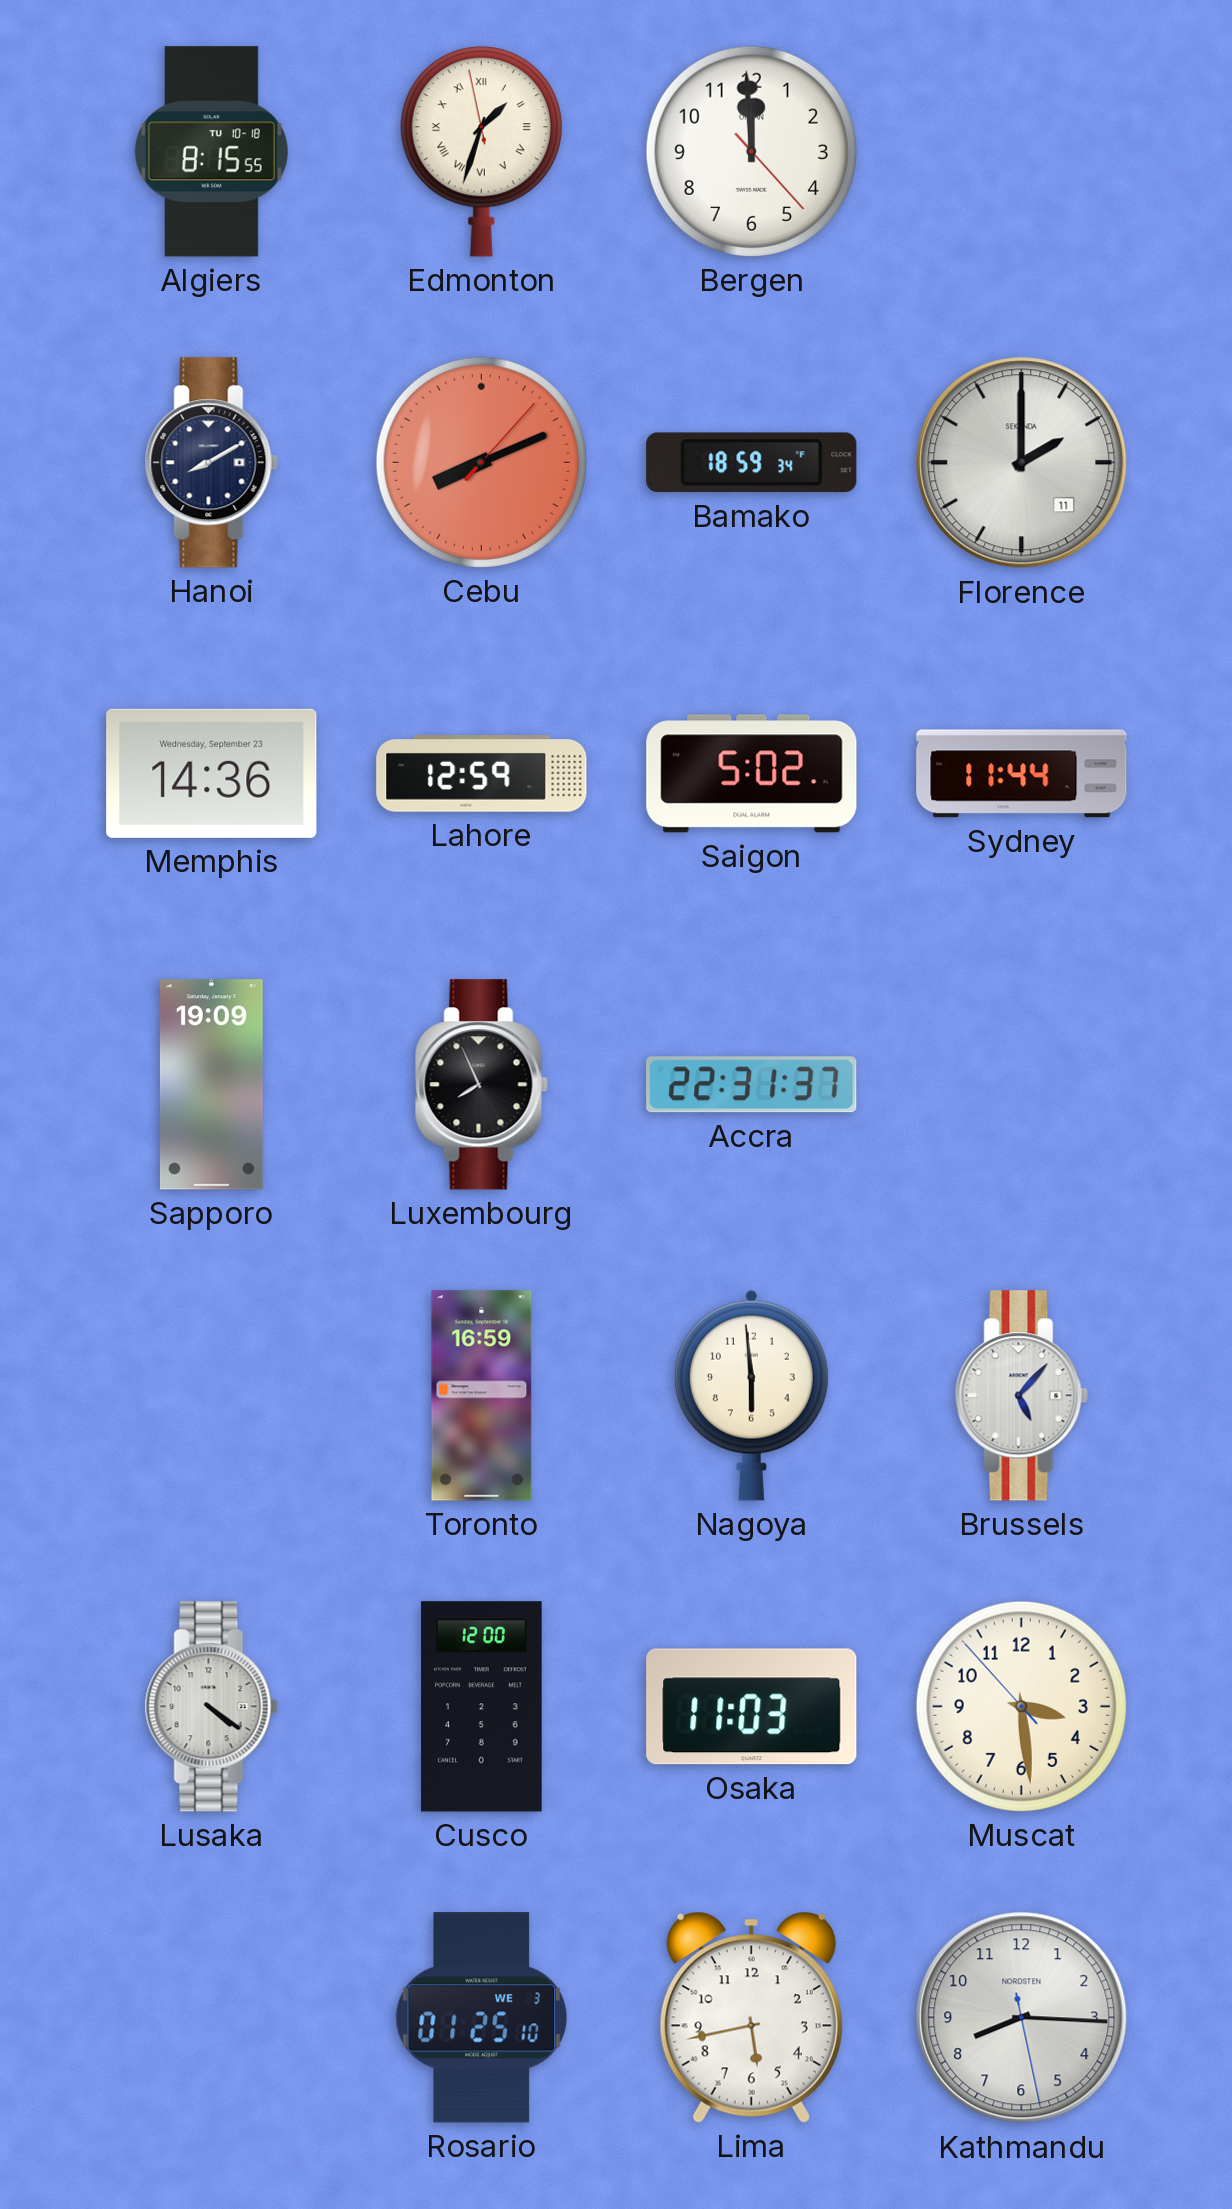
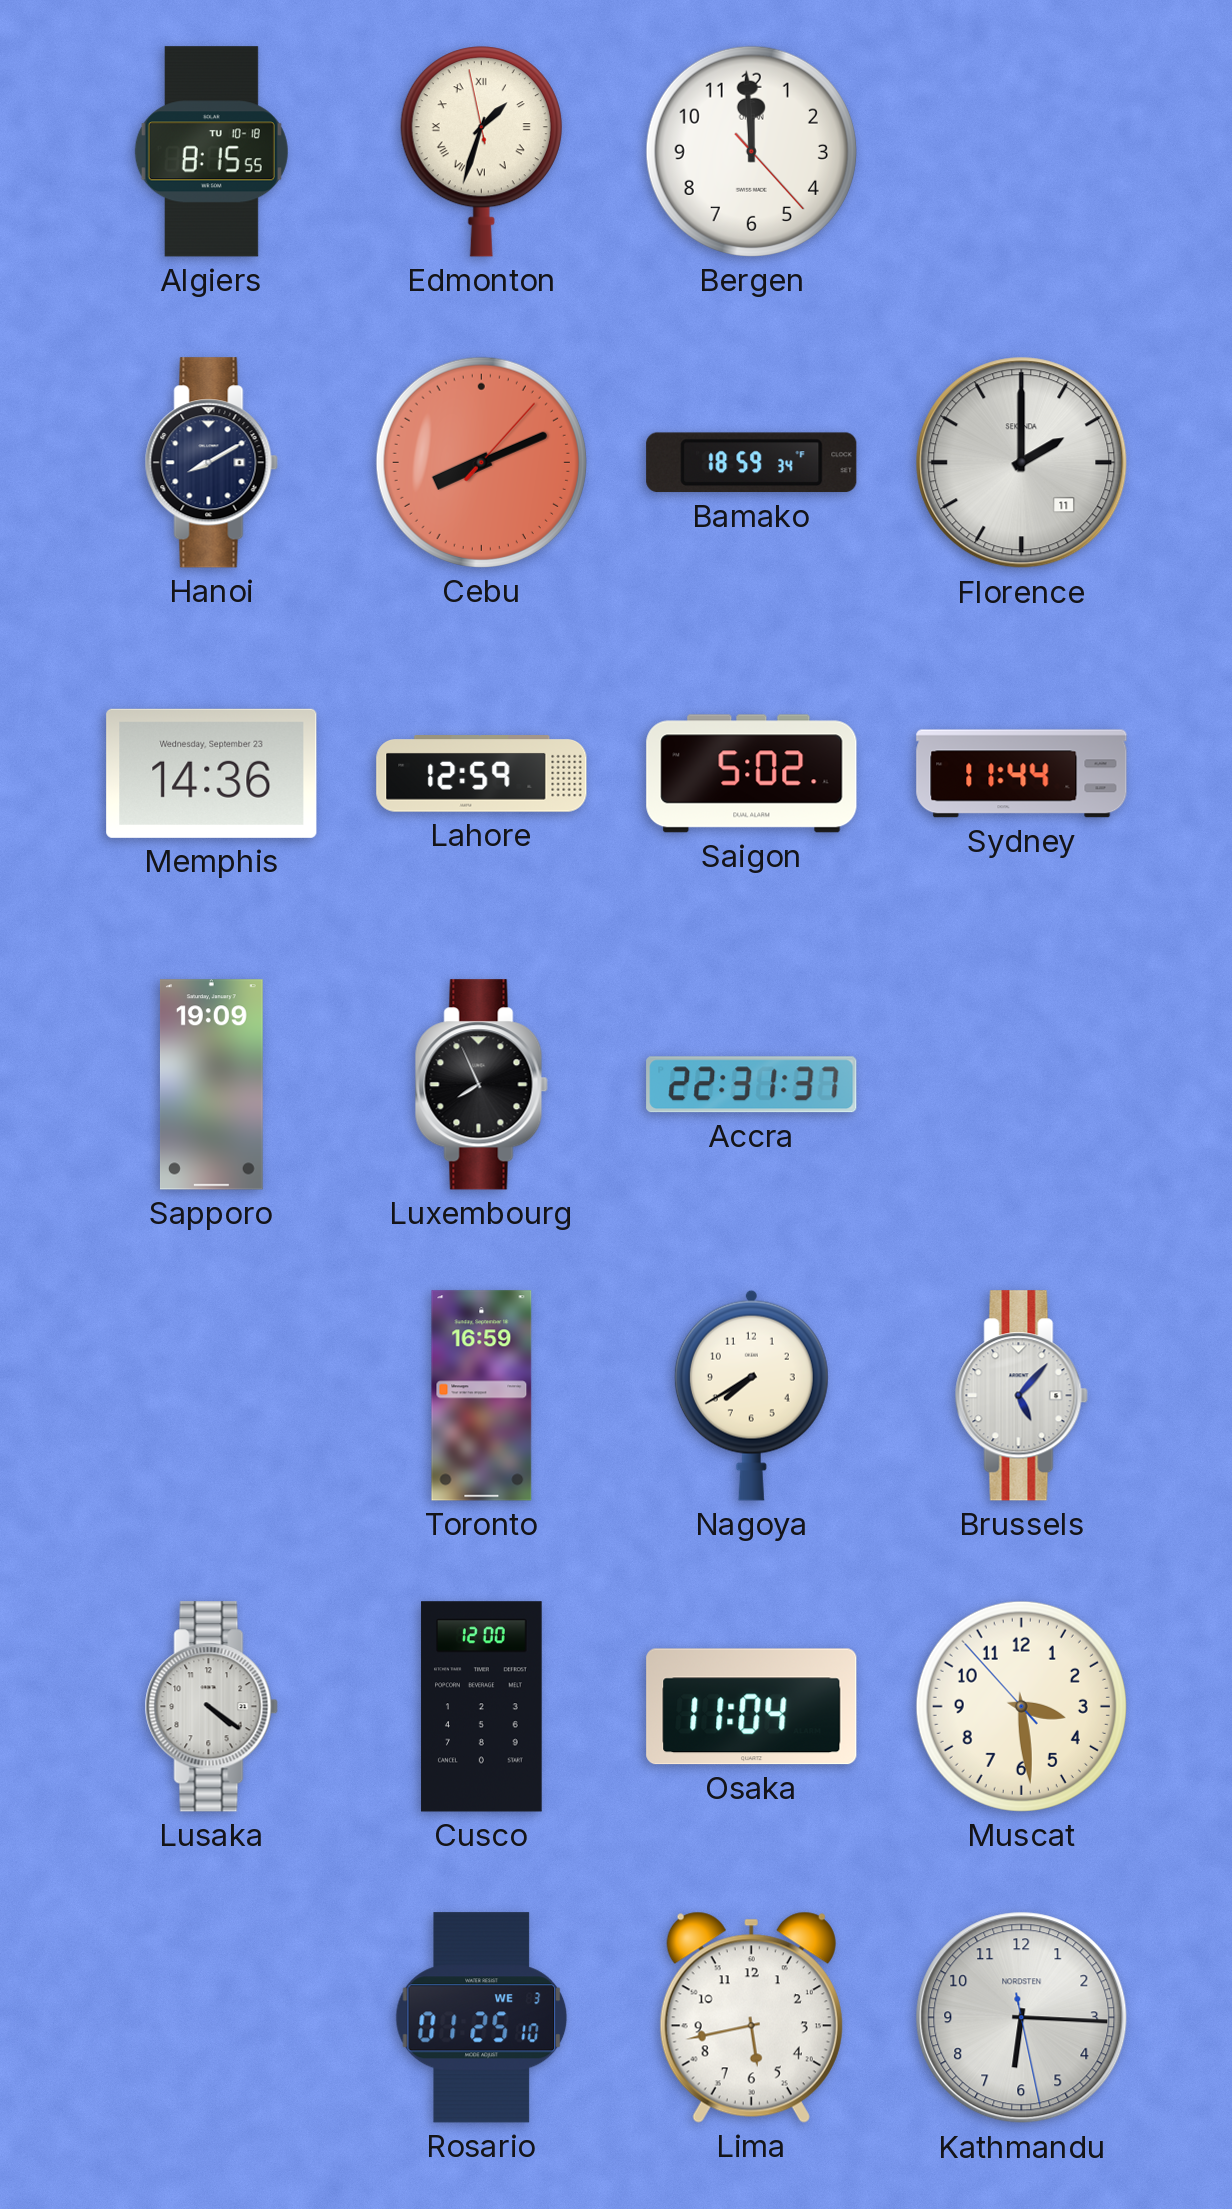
Nagoya: 5:59 -> 7:40
Osaka: 11:03 -> 11:04
Kathmandu: 8:15 -> 6:15
